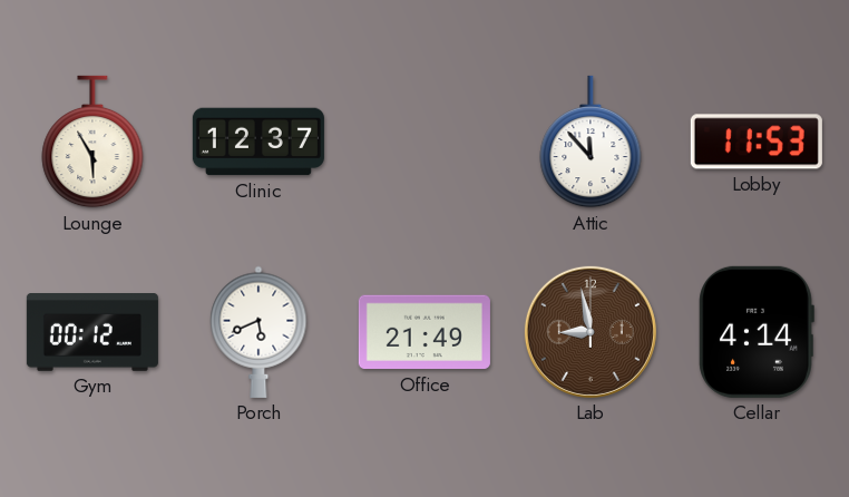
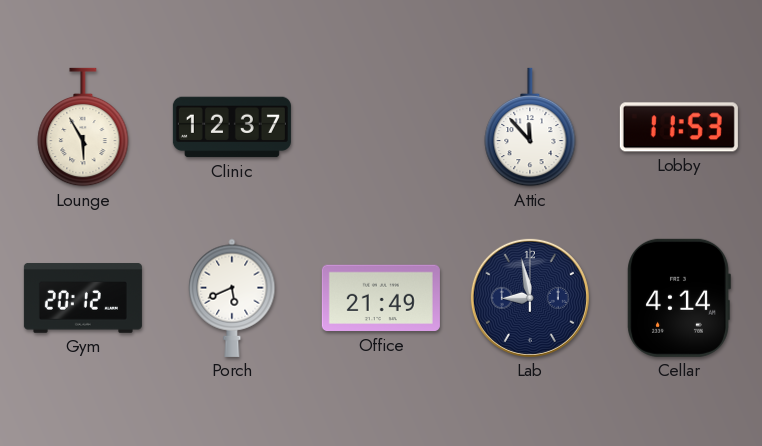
Gym: 00:12 -> 20:12
Lab dial: brown -> navy
